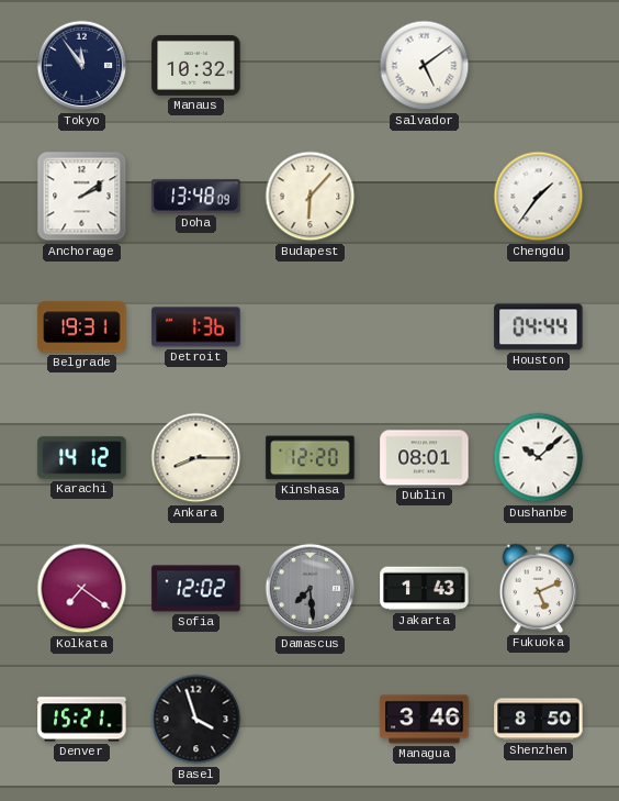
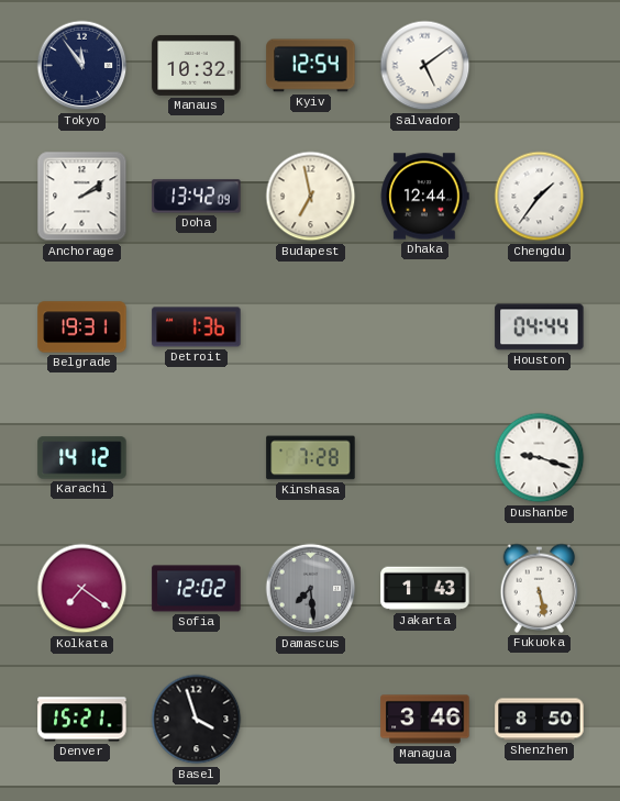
Kyiv: none -> 12:54
Doha: 13:48 -> 13:42
Budapest: 6:07 -> 6:58
Dhaka: none -> 12:44
Ankara: 8:15 -> none
Kinshasa: 12:20 -> 7:28
Dublin: 08:01 -> none
Dushanbe: 10:08 -> 9:18
Fukuoka: 5:11 -> 5:28
